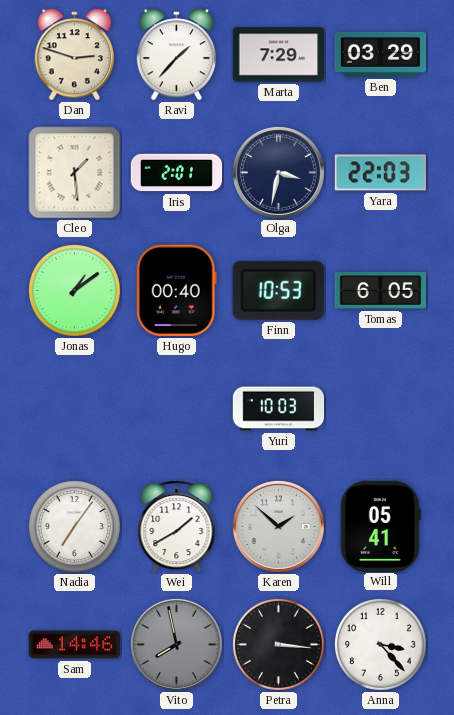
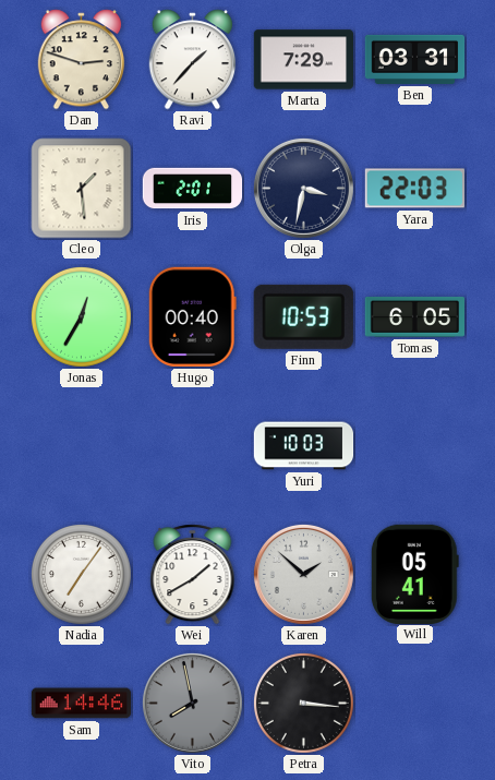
Ben: 03:29 -> 03:31
Jonas: 1:09 -> 12:35
Anna: 3:23 -> none
